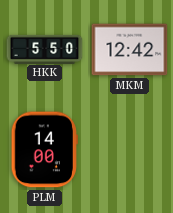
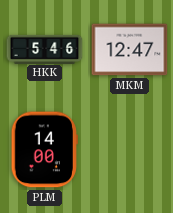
HKK: 5:50 -> 5:46
MKM: 12:42 -> 12:47
